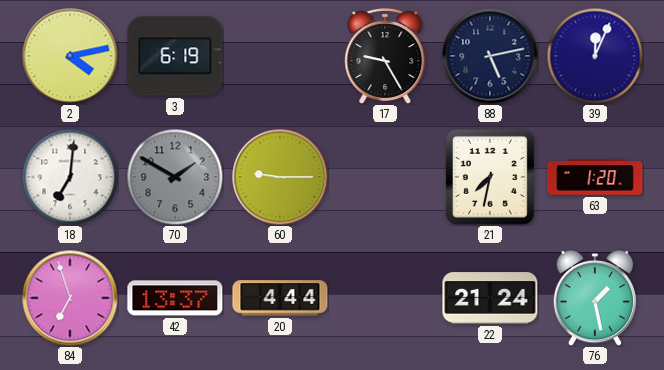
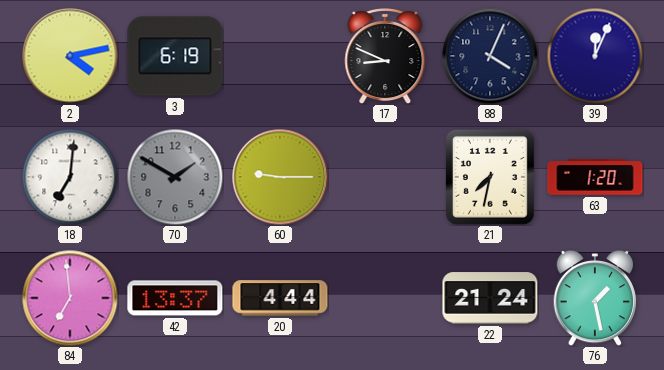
17: 9:25 -> 8:49
88: 5:13 -> 4:04
84: 6:57 -> 6:59
